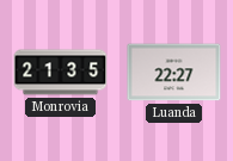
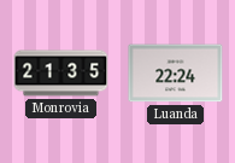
Luanda: 22:27 -> 22:24
